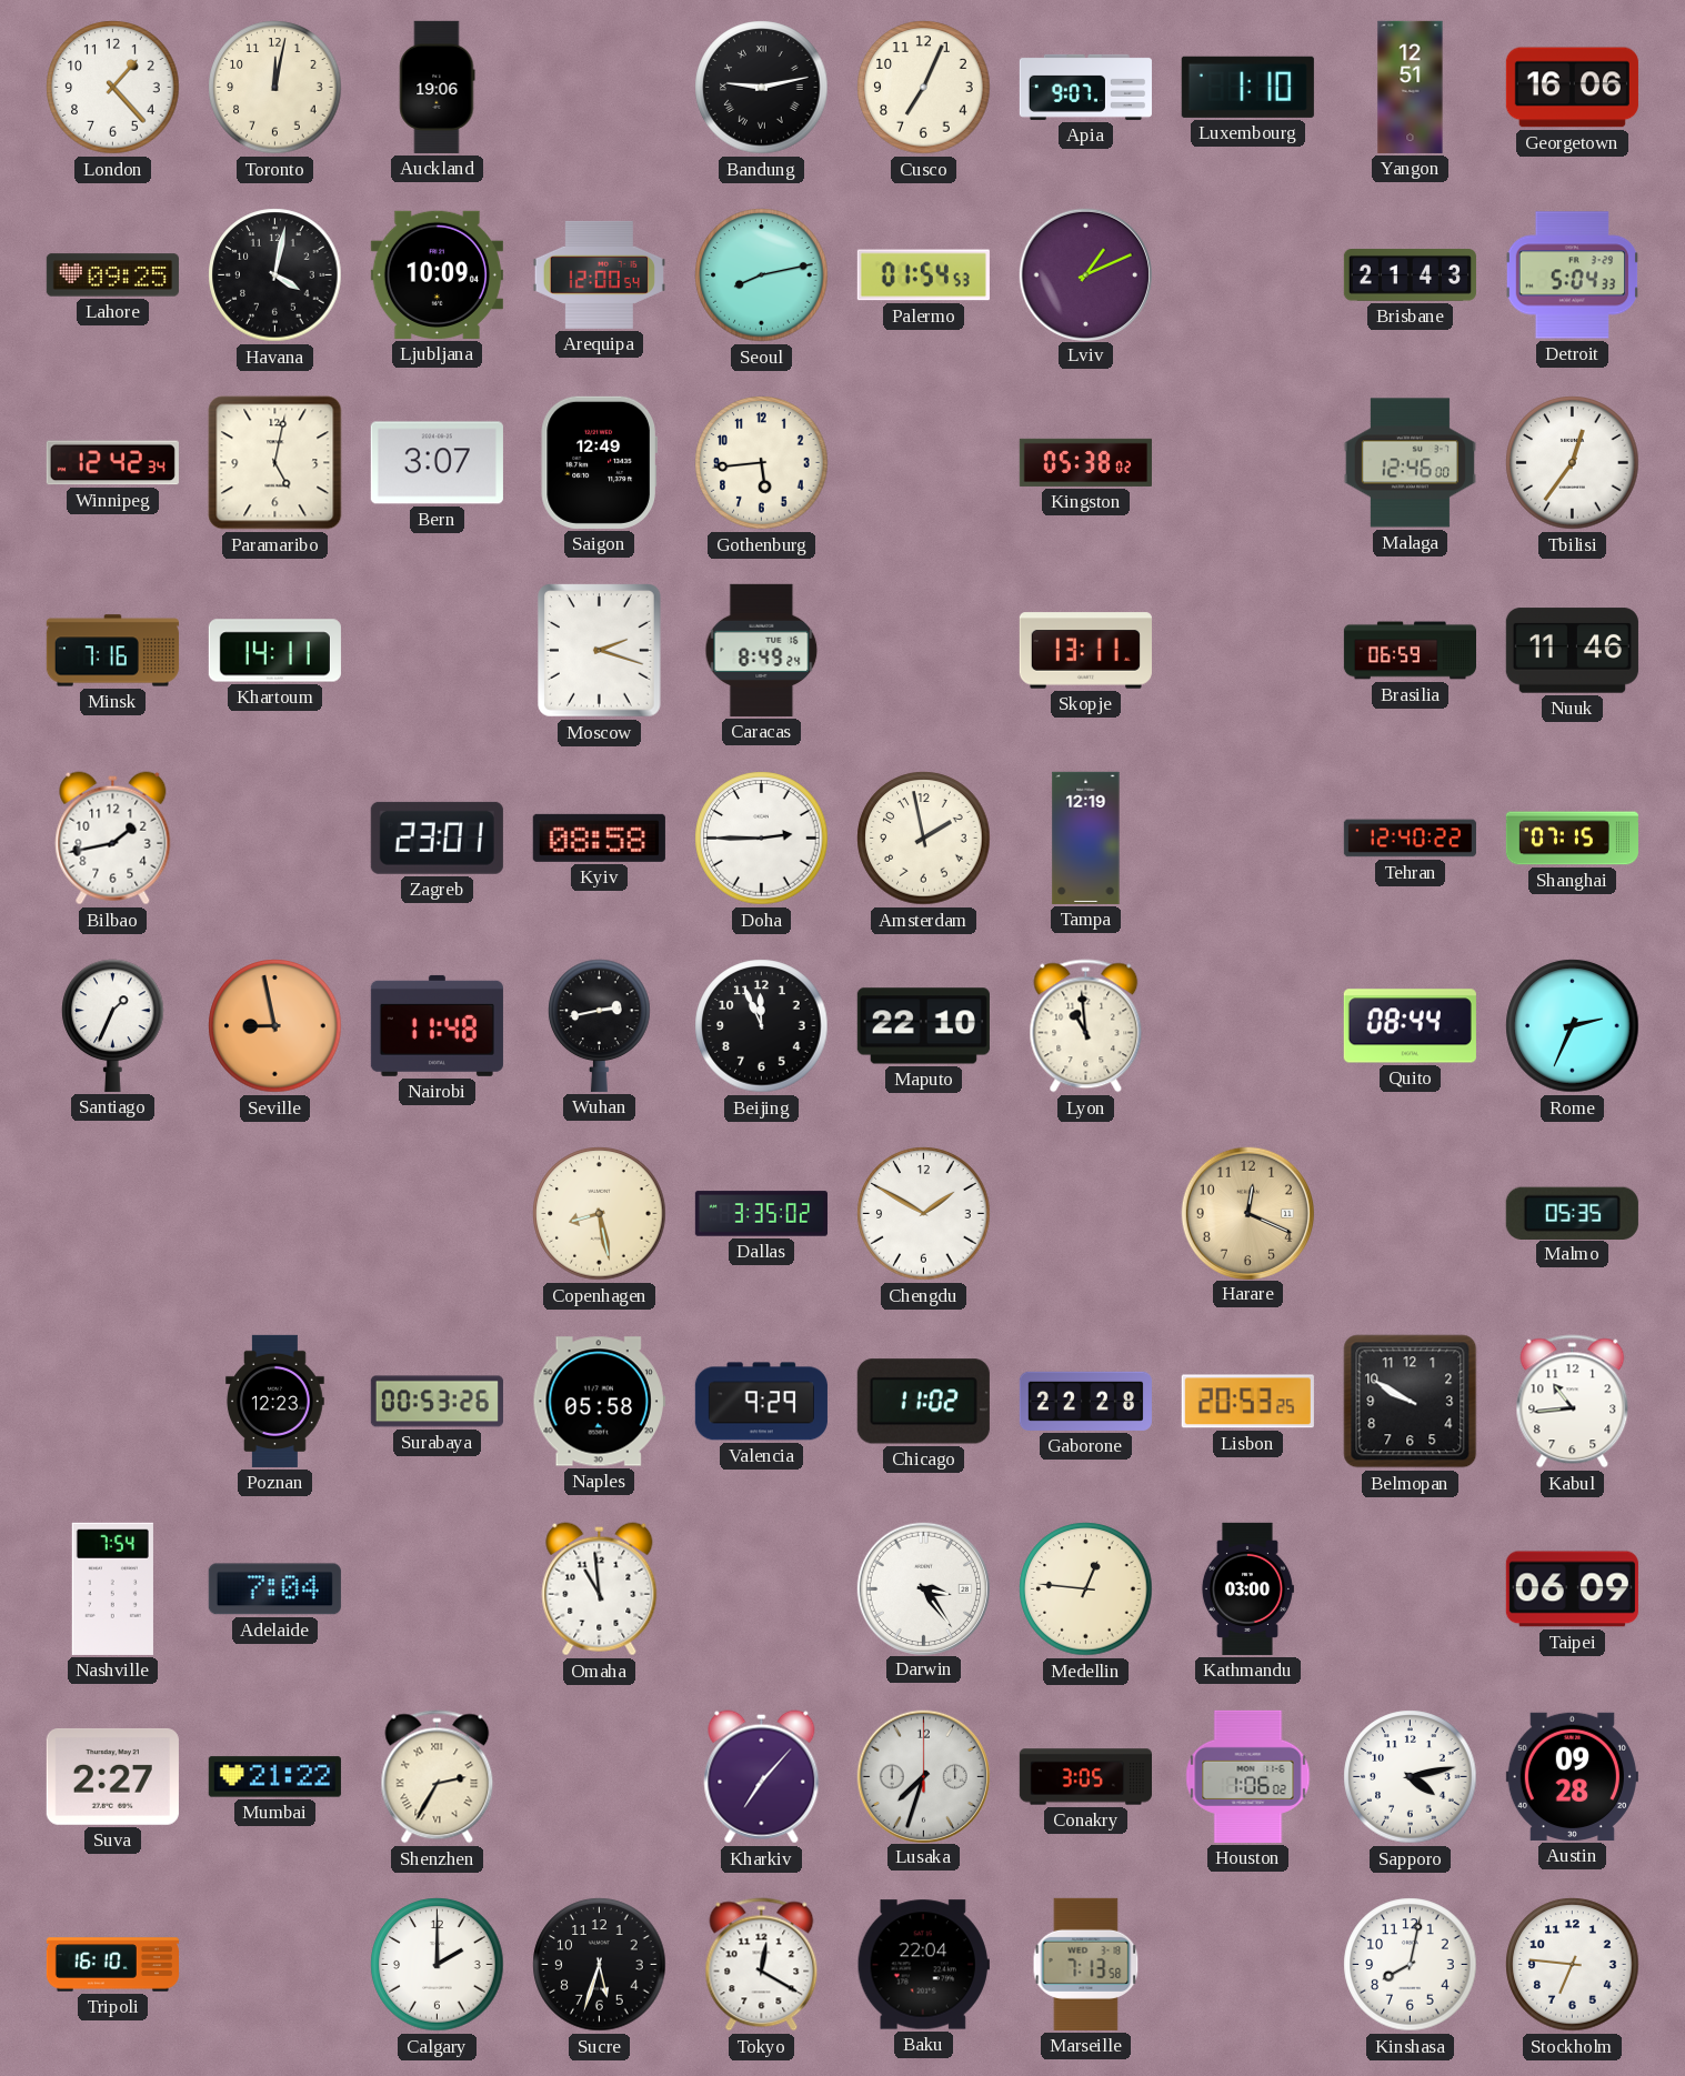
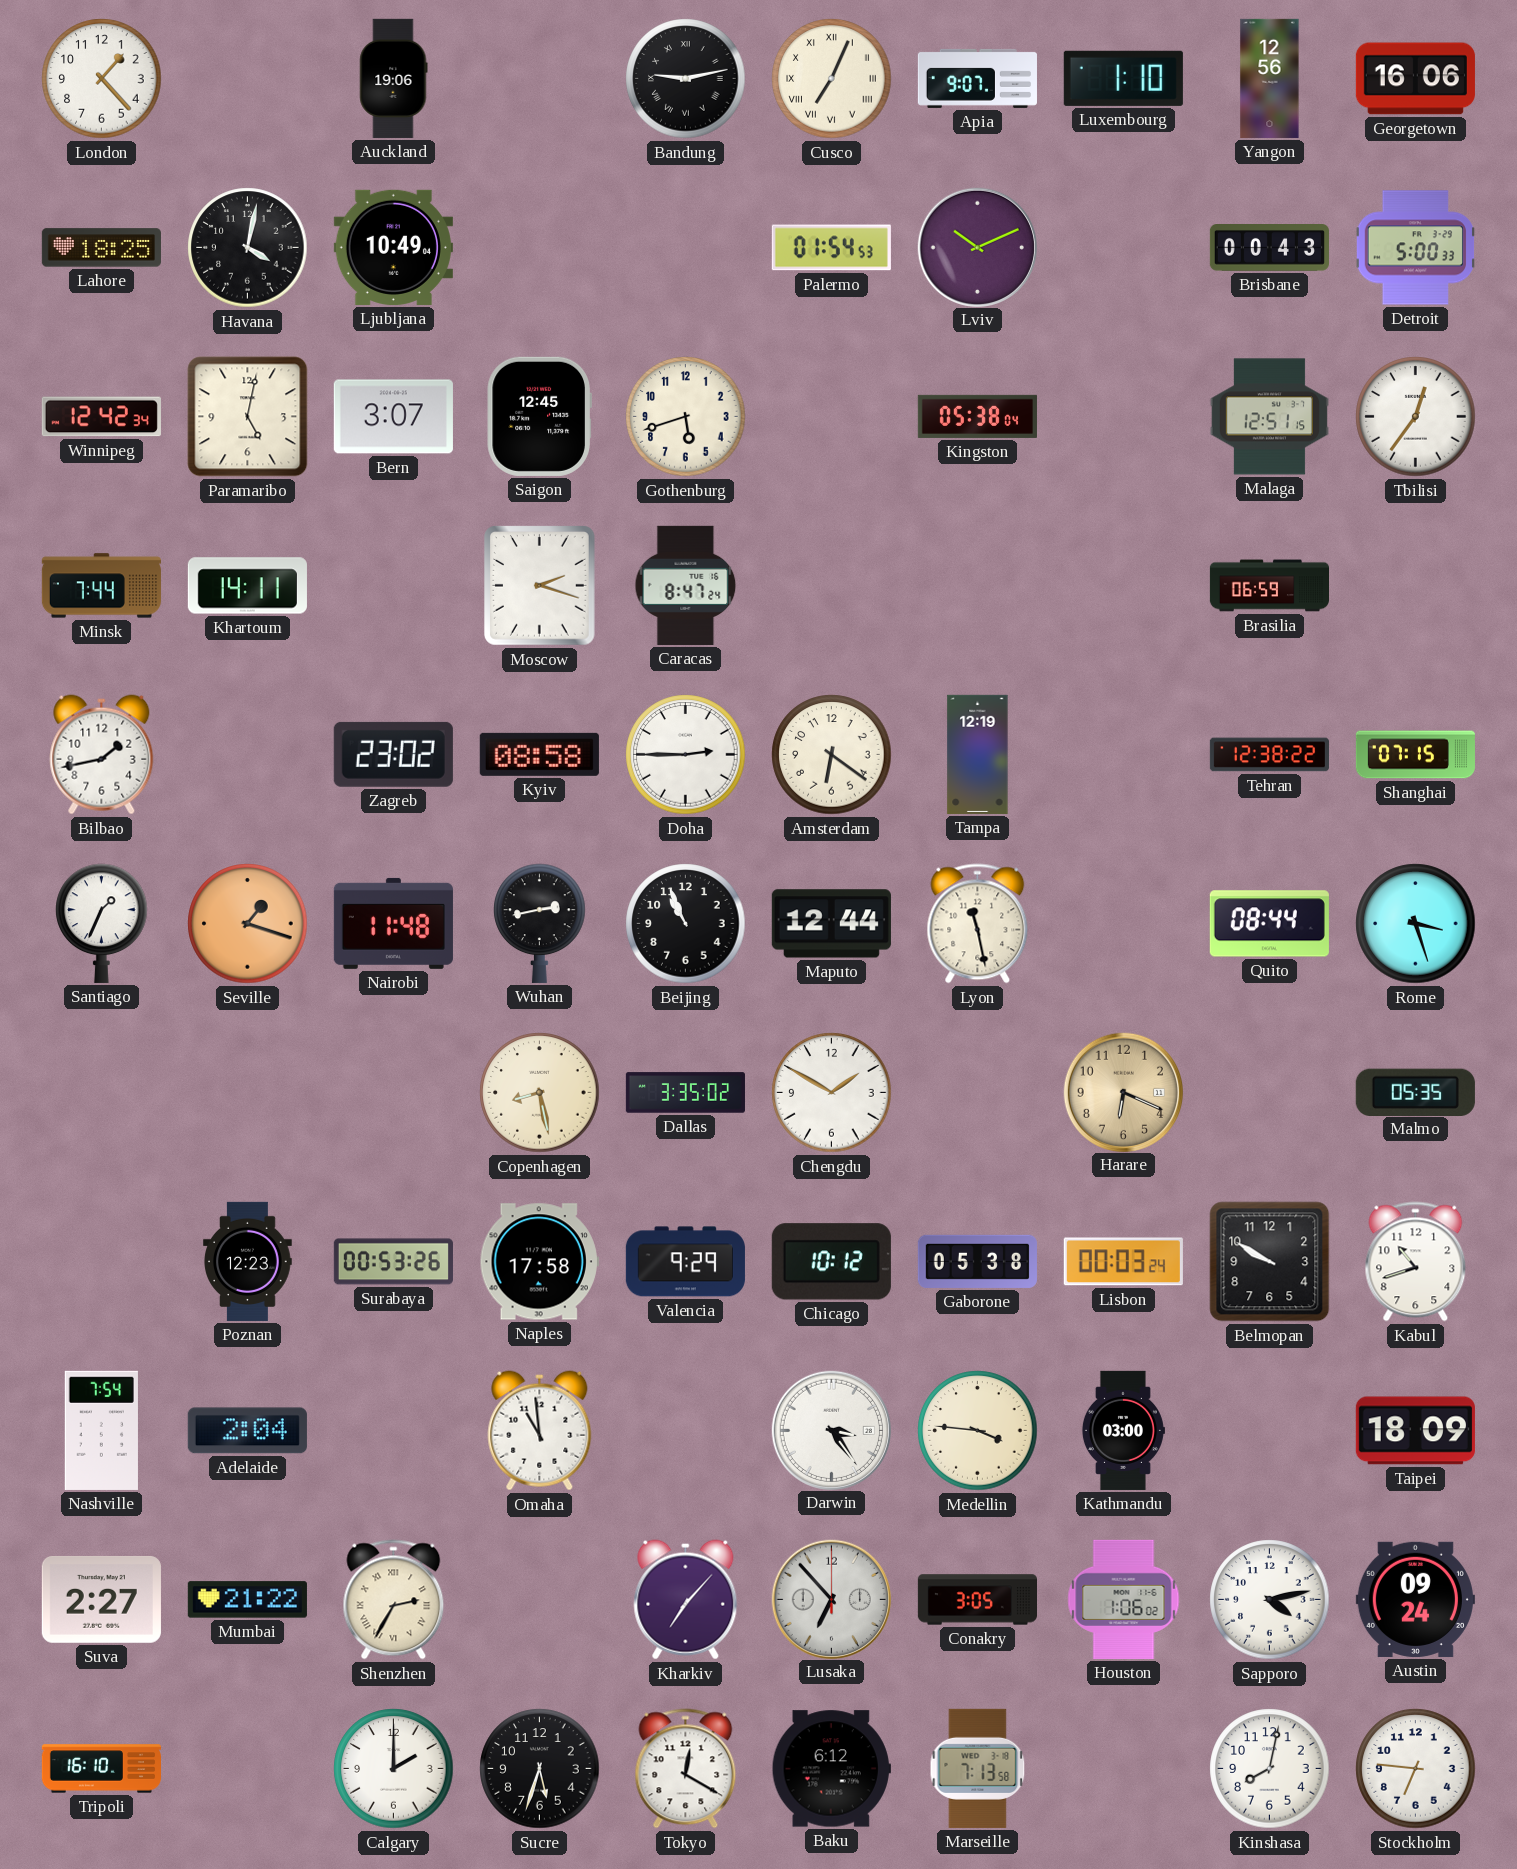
Toronto: 12:02 -> none
Cusco numerals: Arabic -> Roman
Yangon: 12:51 -> 12:56
Lahore: 09:25 -> 18:25
Ljubljana: 10:09 -> 10:49
Arequipa: 12:00 -> none
Seoul: 8:13 -> none
Lviv: 1:11 -> 10:11
Brisbane: 21:43 -> 00:43
Detroit: 5:04 -> 5:00
Saigon: 12:49 -> 12:45
Gothenburg: 5:44 -> 5:42
Kingston: 05:38:02 -> 05:38:04
Malaga: 12:46 -> 12:51
Minsk: 7:16 -> 7:44
Caracas: 8:49 -> 8:47
Skopje: 13:11 -> none
Nuuk: 11:46 -> none
Zagreb: 23:01 -> 23:02
Amsterdam: 1:58 -> 6:21
Tehran: 12:40 -> 12:38
Seville: 8:58 -> 1:18
Beijing: 11:56 -> 10:56
Maputo: 22:10 -> 12:44
Lyon: 10:59 -> 11:28
Rome: 2:34 -> 3:27
Harare: 12:19 -> 6:19
Naples: 05:58 -> 17:58
Chicago: 11:02 -> 10:12
Gaborone: 22:28 -> 05:38
Lisbon: 20:53 -> 00:03
Kabul: 10:44 -> 10:42
Adelaide: 7:04 -> 2:04
Medellin: 12:46 -> 3:46
Taipei: 06:09 -> 18:09
Lusaka: 7:33 -> 6:53
Austin: 09:28 -> 09:24
Baku: 22:04 -> 6:12
